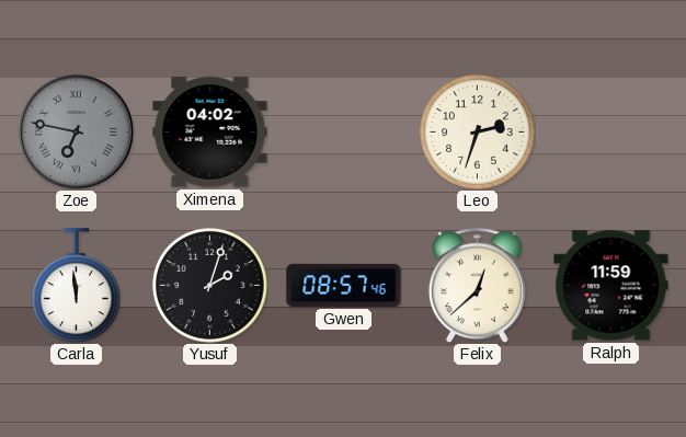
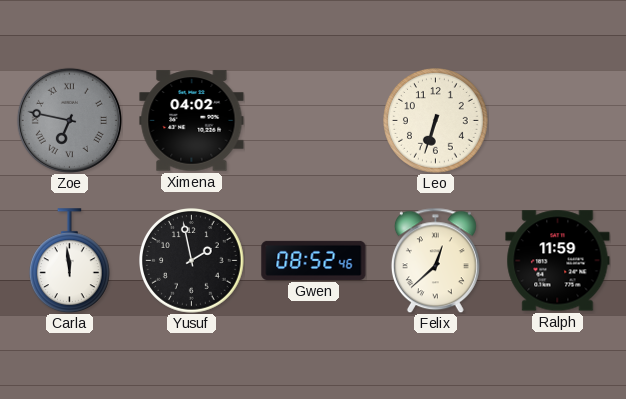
Leo: 2:33 -> 6:33
Yusuf: 2:03 -> 1:58
Gwen: 08:57 -> 08:52
